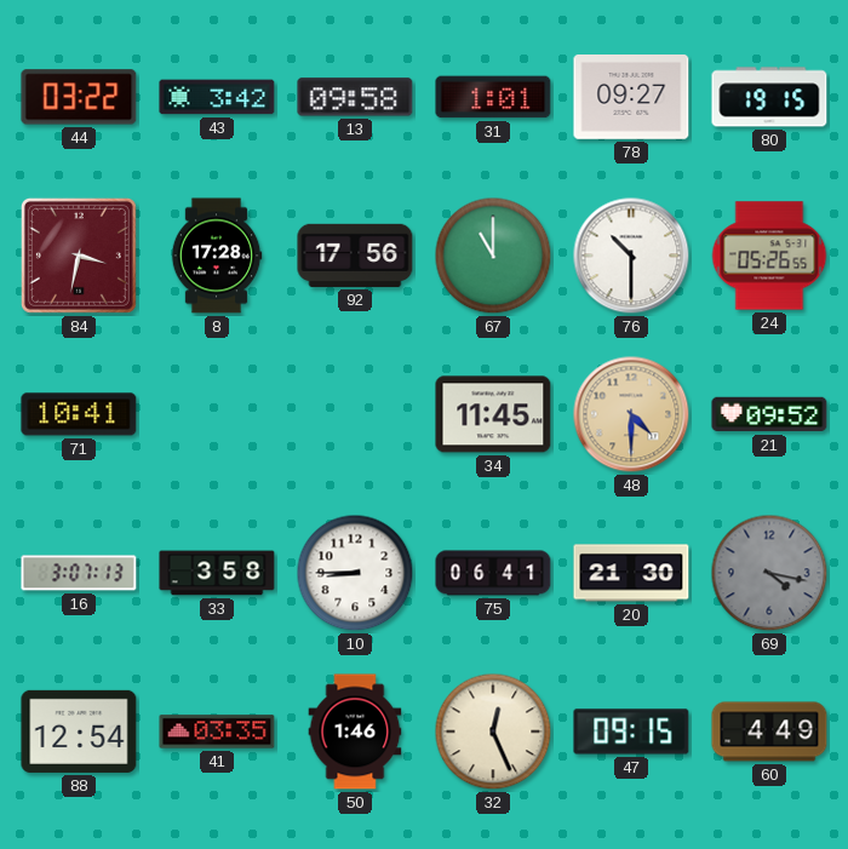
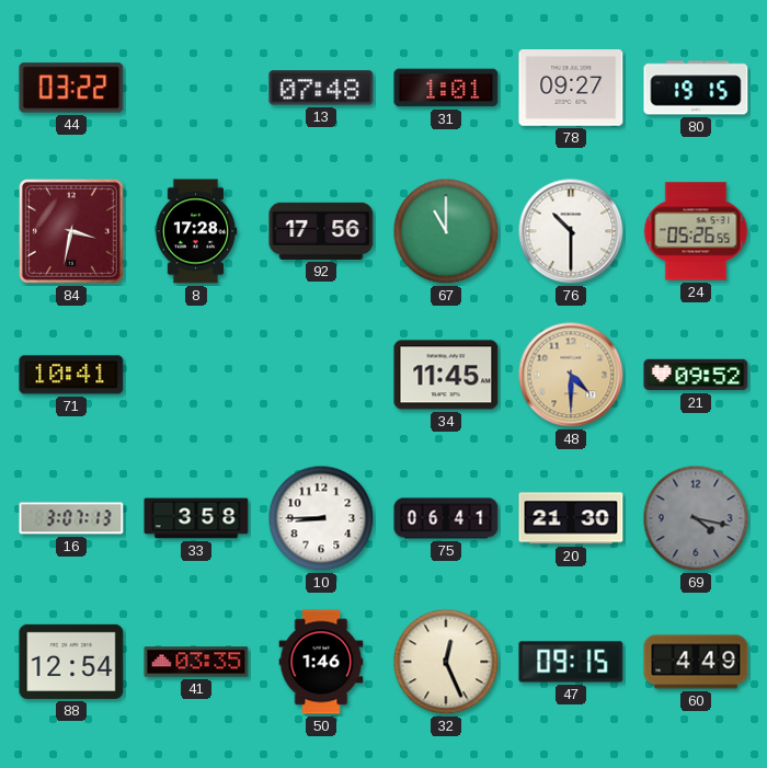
43: 3:42 -> none
13: 09:58 -> 07:48
